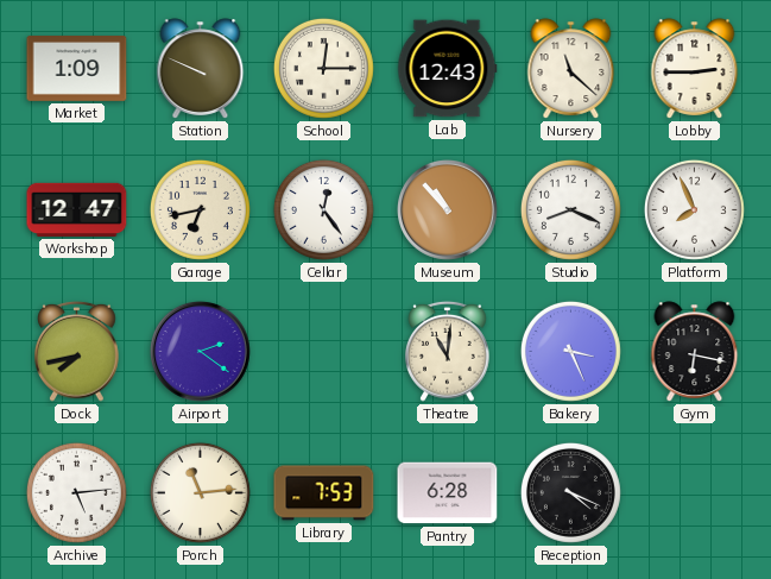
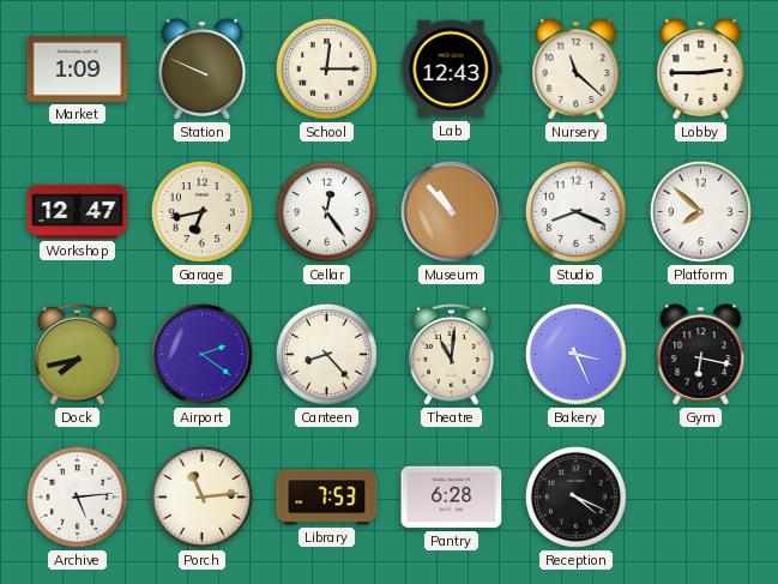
Platform: 7:56 -> 7:52
Canteen: none -> 8:23
